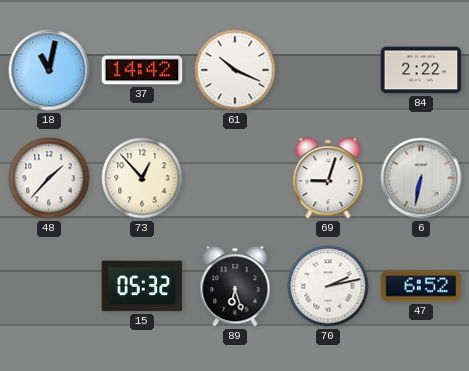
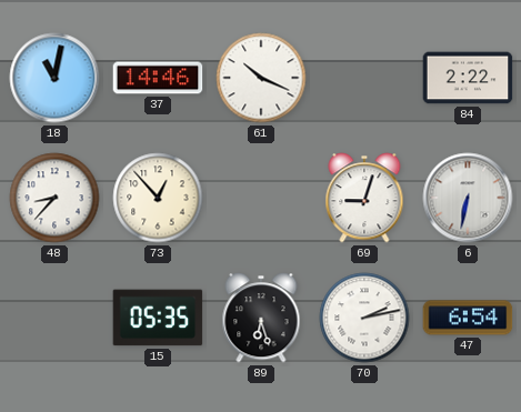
37: 14:42 -> 14:46
48: 1:37 -> 8:37
15: 05:32 -> 05:35
47: 6:52 -> 6:54
